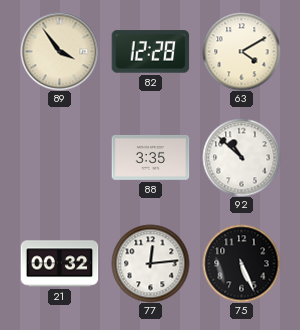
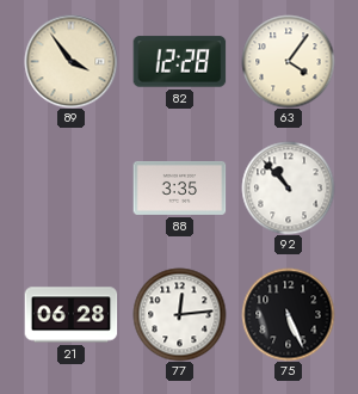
63: 4:10 -> 4:06
92: 10:52 -> 10:53
21: 00:32 -> 06:28
